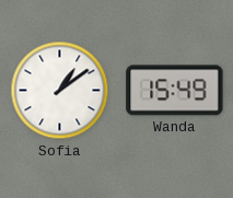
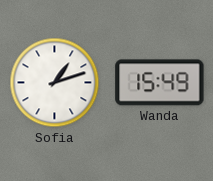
Sofia: 1:09 -> 1:12
